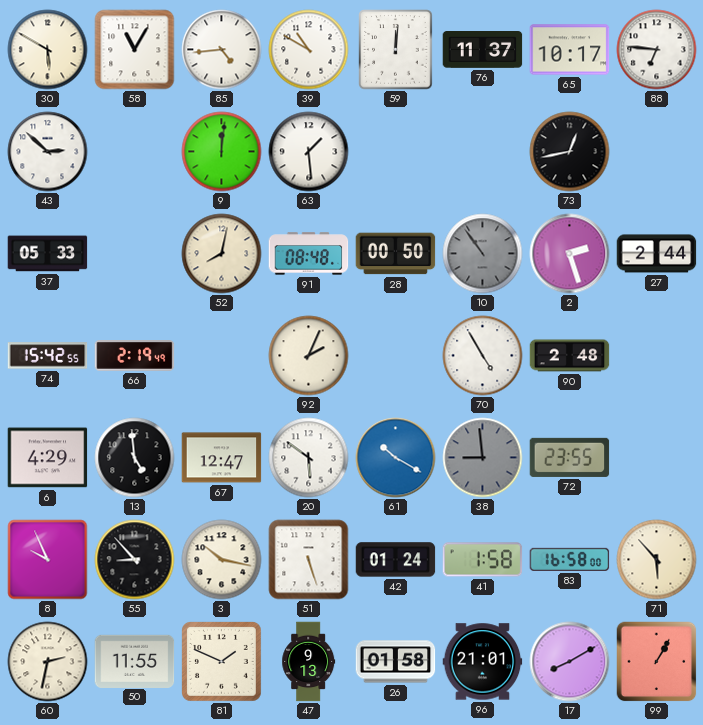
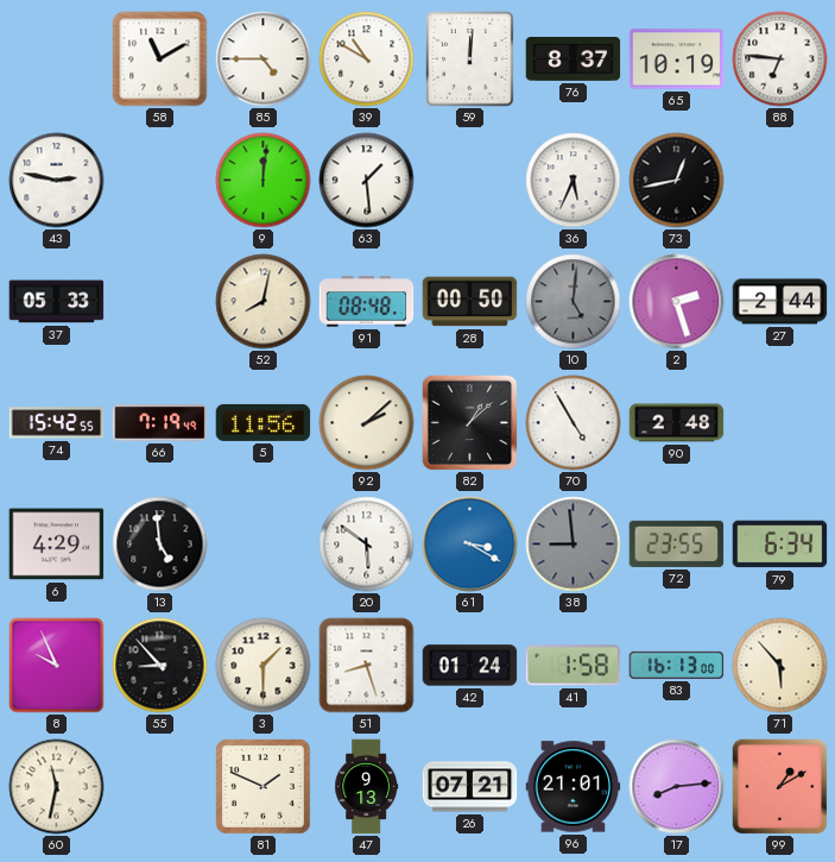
30: 5:50 -> none
58: 11:05 -> 11:10
85: 4:44 -> 4:45
76: 11:37 -> 8:37
65: 10:17 -> 10:19
43: 2:52 -> 2:47
36: none -> 5:34
10: 10:54 -> 5:01
66: 2:19 -> 7:19
5: none -> 11:56
92: 2:04 -> 2:08
82: none -> 1:08
67: 12:47 -> none
61: 10:20 -> 3:20
79: none -> 6:34
3: 10:17 -> 1:30
51: 5:27 -> 8:27
83: 16:58 -> 16:13
60: 2:32 -> 11:32
50: 11:55 -> none
26: 01:58 -> 07:21
17: 8:10 -> 8:14
99: 1:05 -> 1:10
